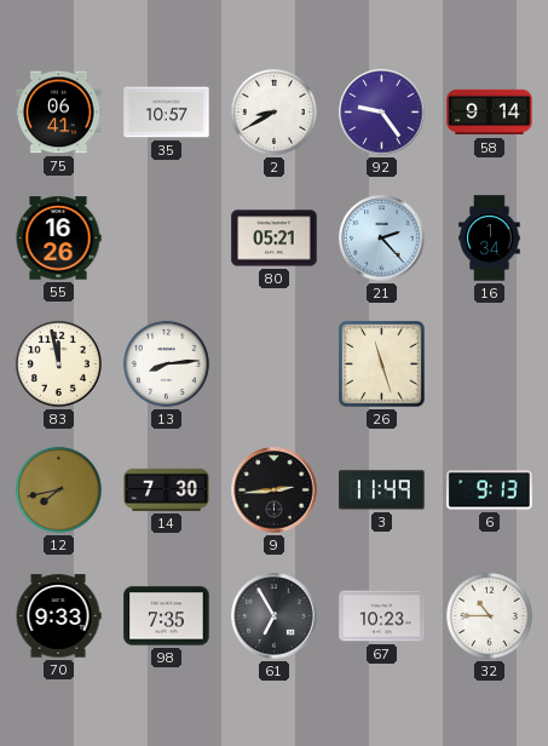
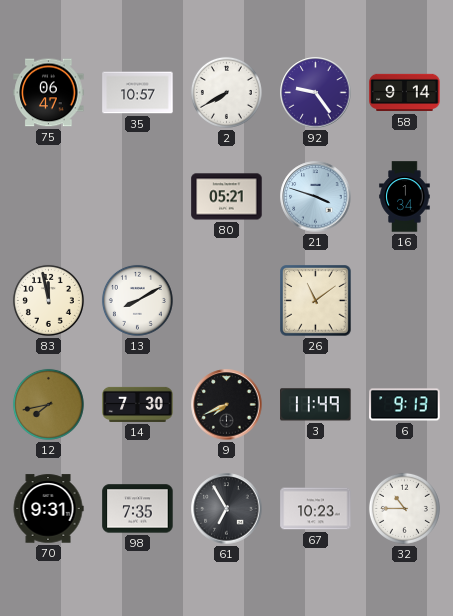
75: 06:41 -> 06:47
2: 8:40 -> 7:40
55: 16:26 -> none
21: 2:23 -> 3:48
13: 8:14 -> 8:10
26: 11:27 -> 11:09
9: 2:44 -> 7:41
70: 9:33 -> 9:31
